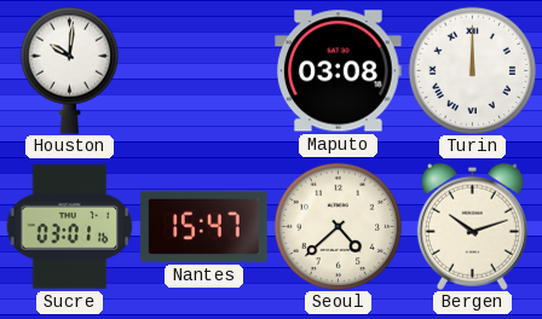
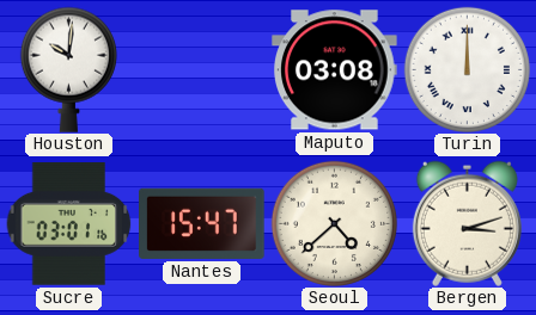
Bergen: 10:12 -> 3:12
